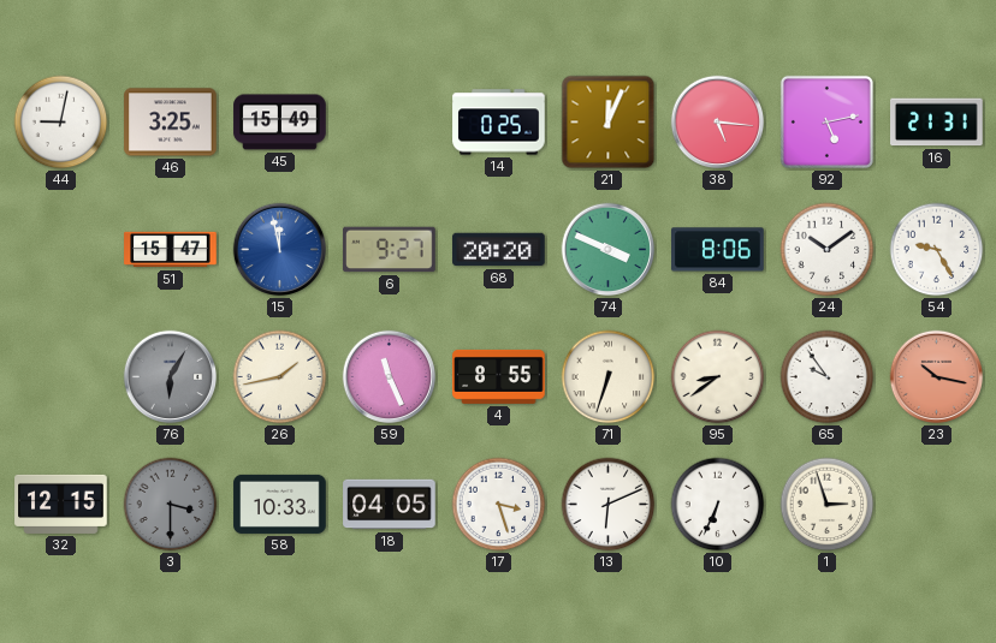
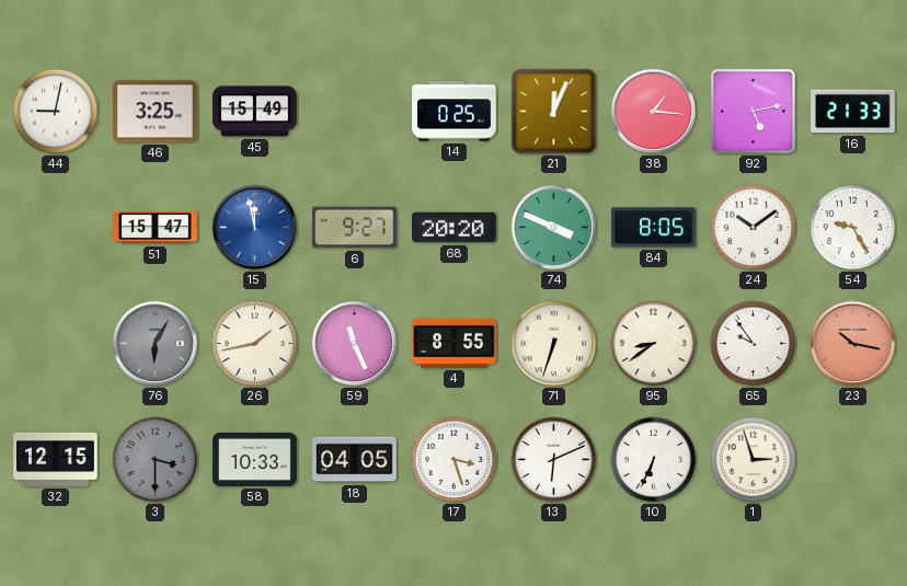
38: 5:16 -> 1:16
16: 21:31 -> 21:33
84: 8:06 -> 8:05
